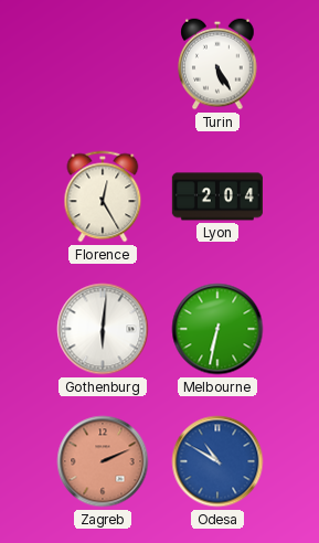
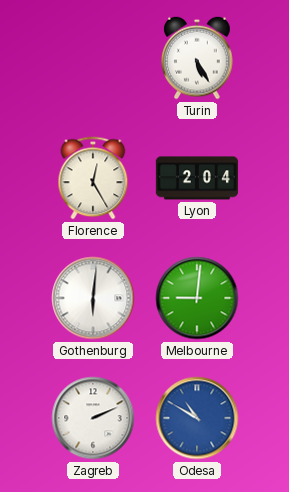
Melbourne: 6:32 -> 9:01
Zagreb dial: salmon -> white
